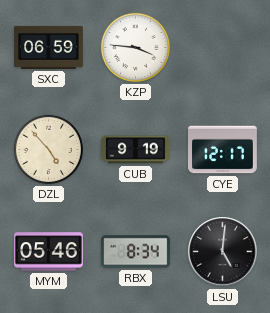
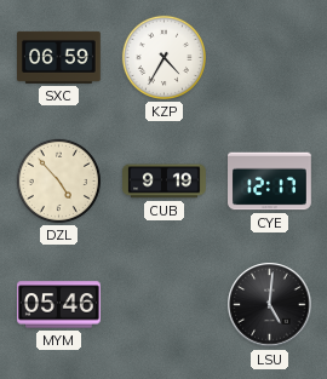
KZP: 3:46 -> 4:35
RBX: 8:34 -> none
